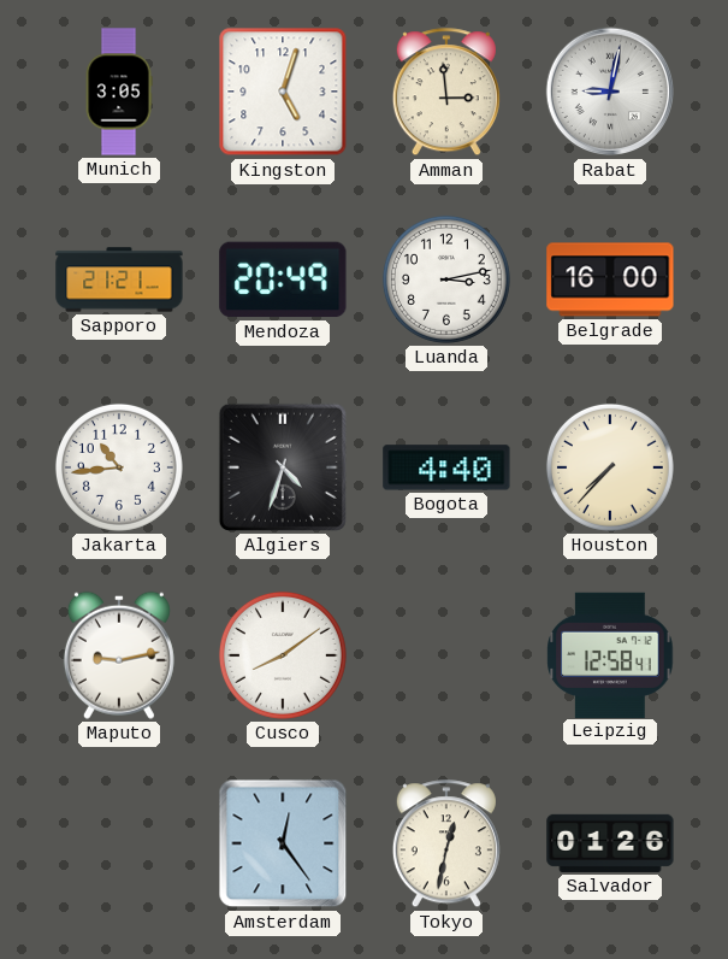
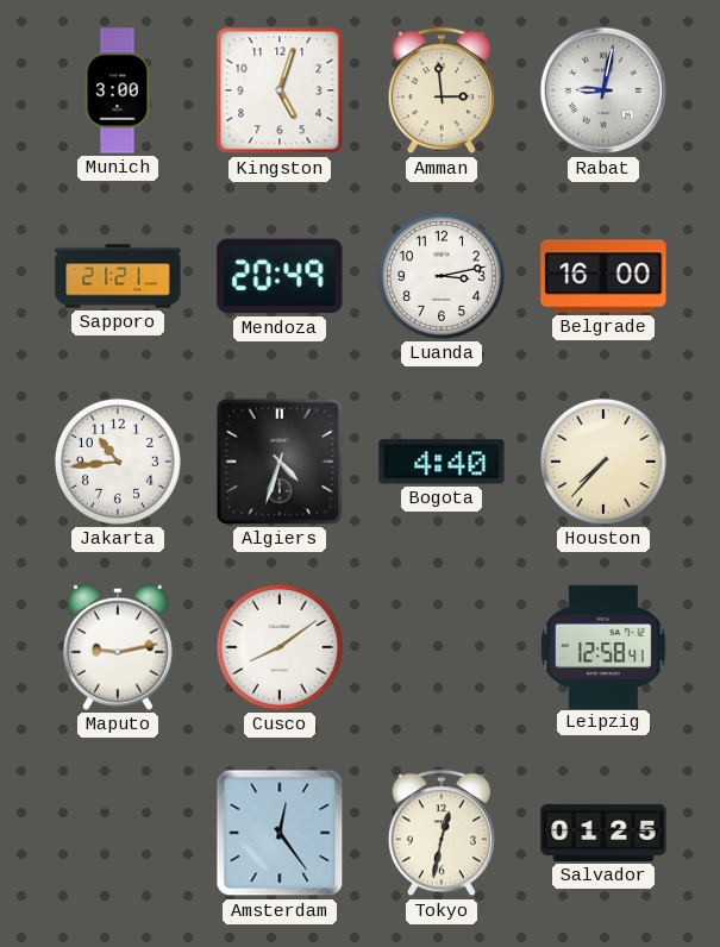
Munich: 3:05 -> 3:00
Salvador: 01:26 -> 01:25
